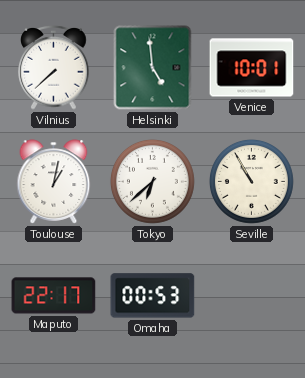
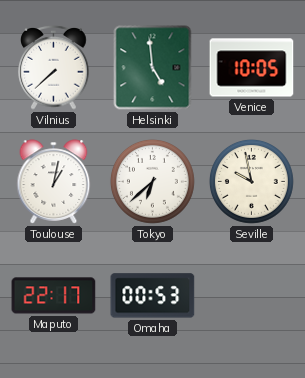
Venice: 10:01 -> 10:05
Seville: 10:55 -> 9:58
